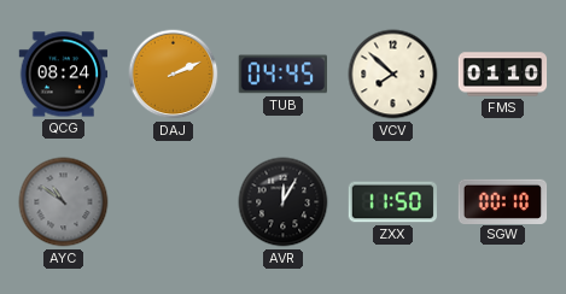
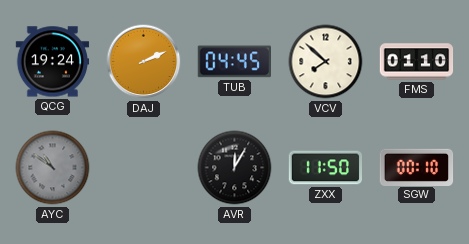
QCG: 08:24 -> 19:24
